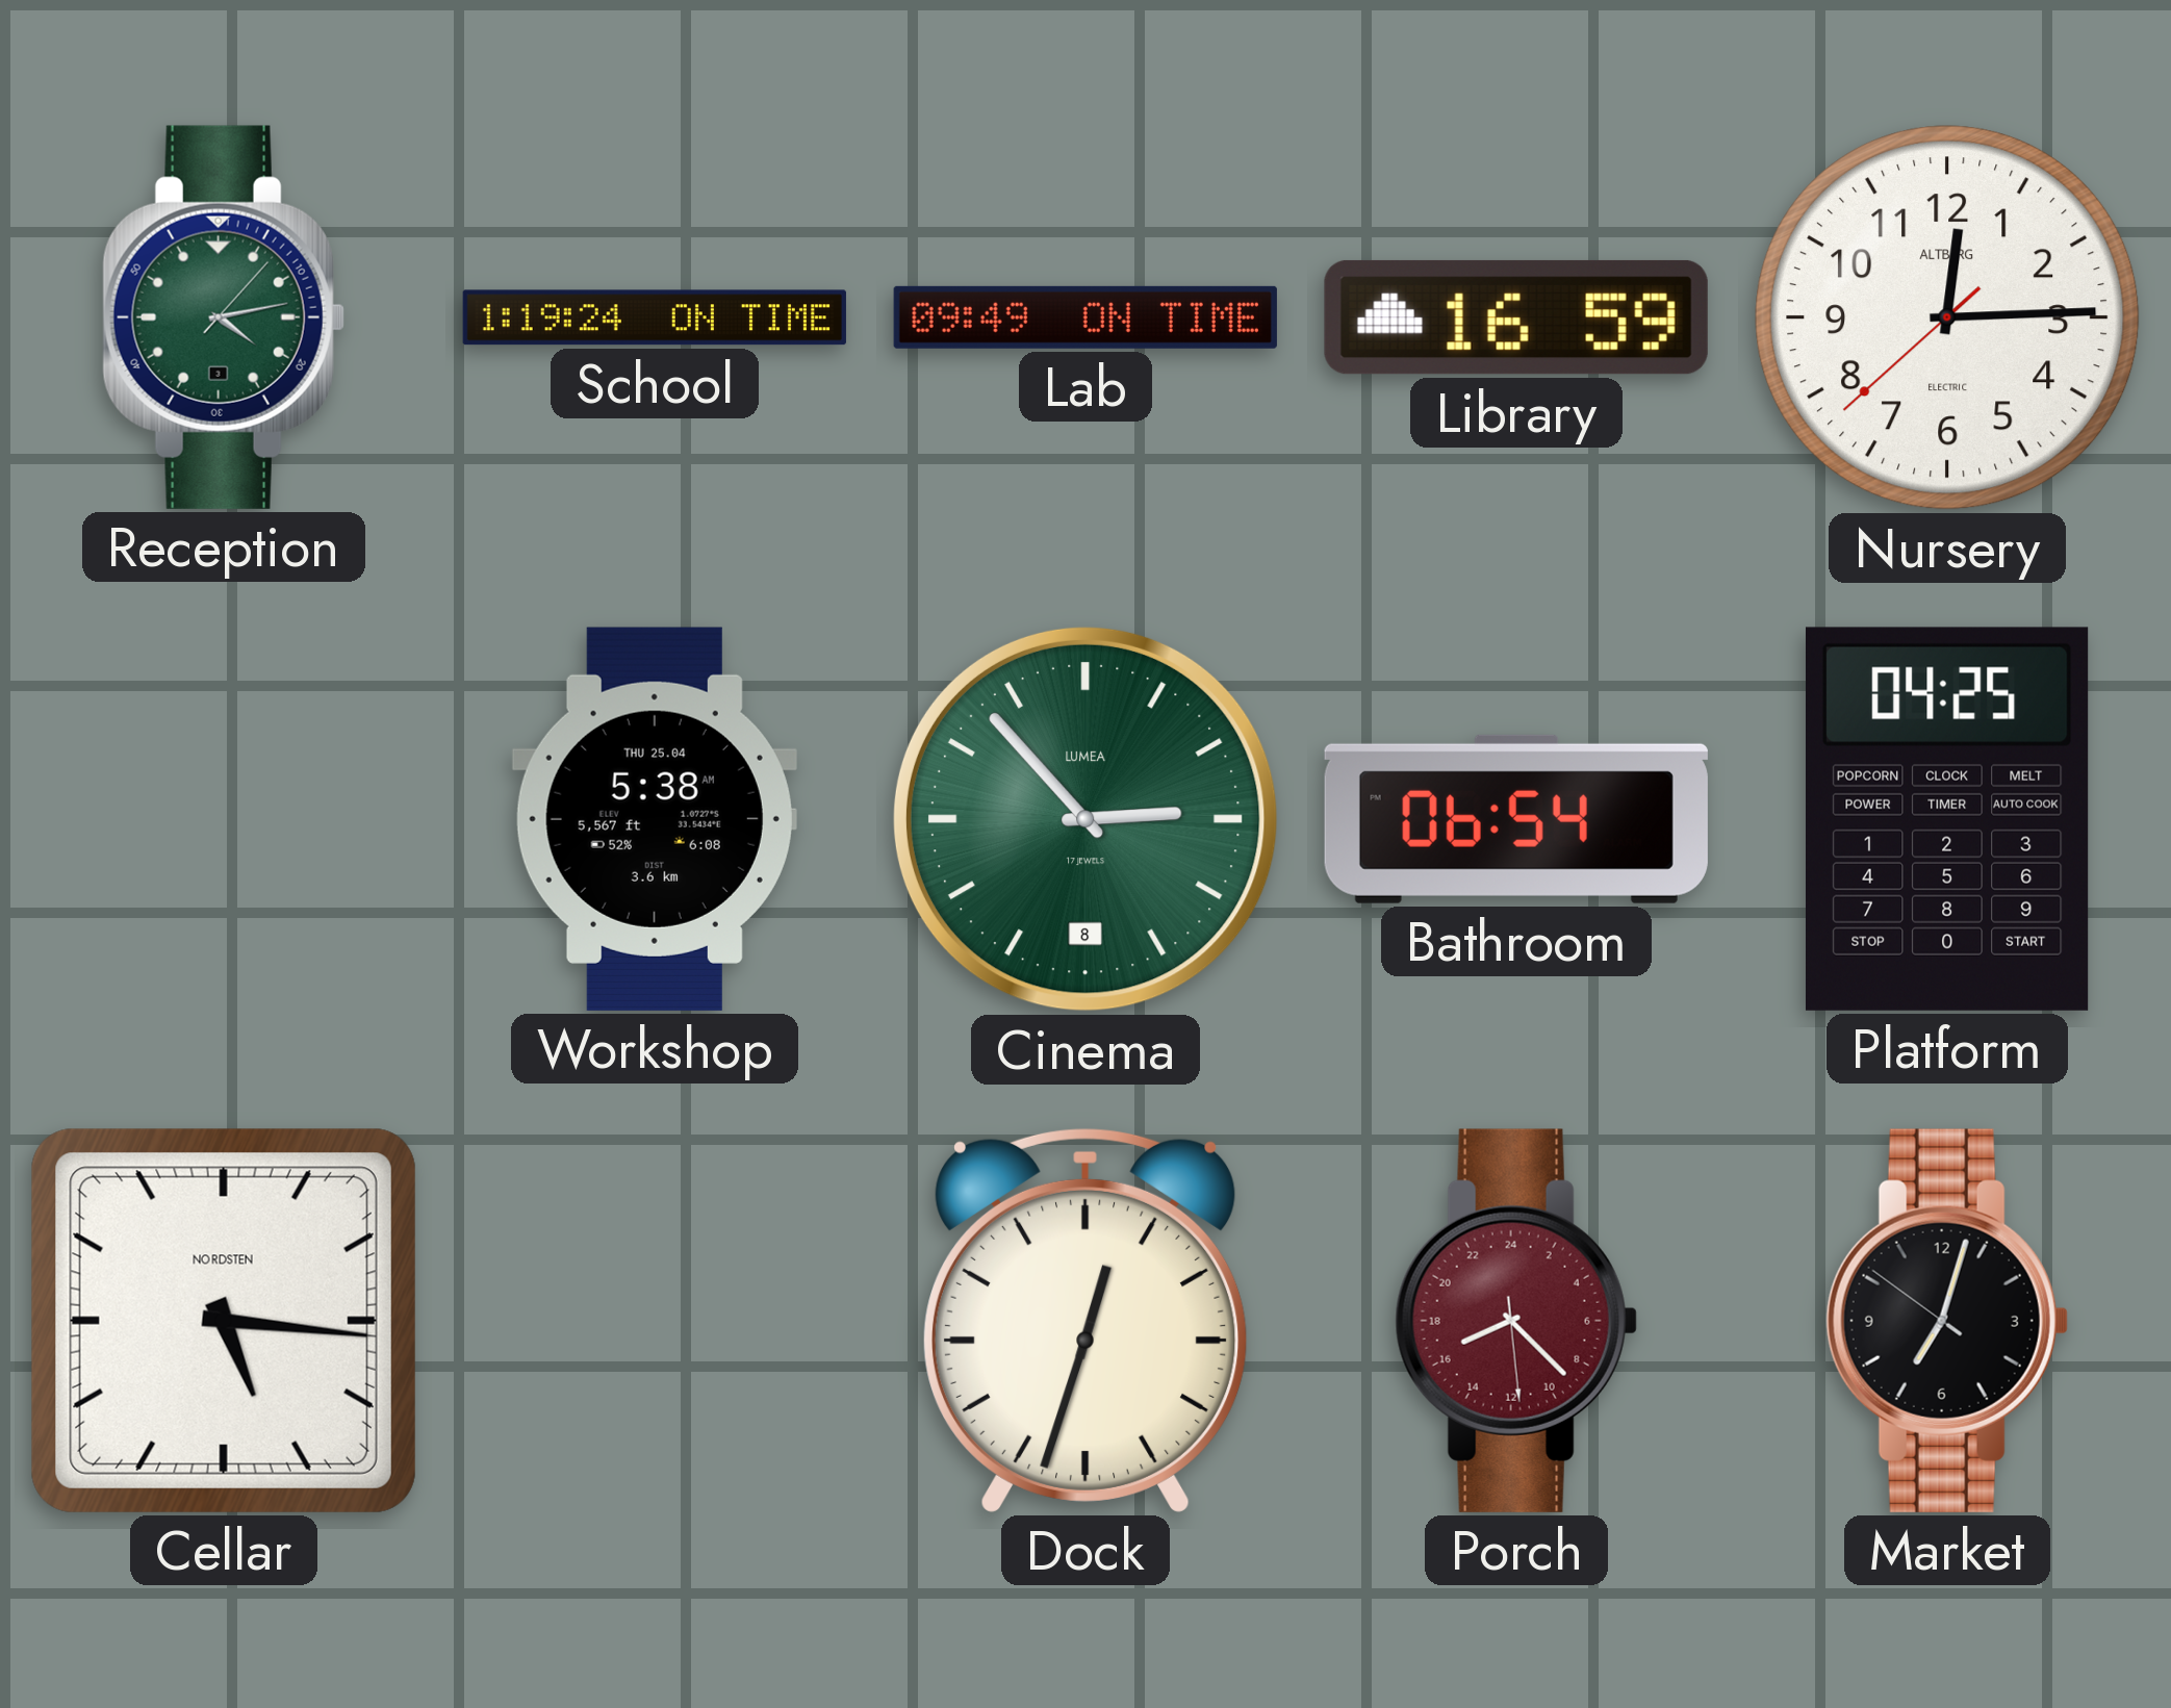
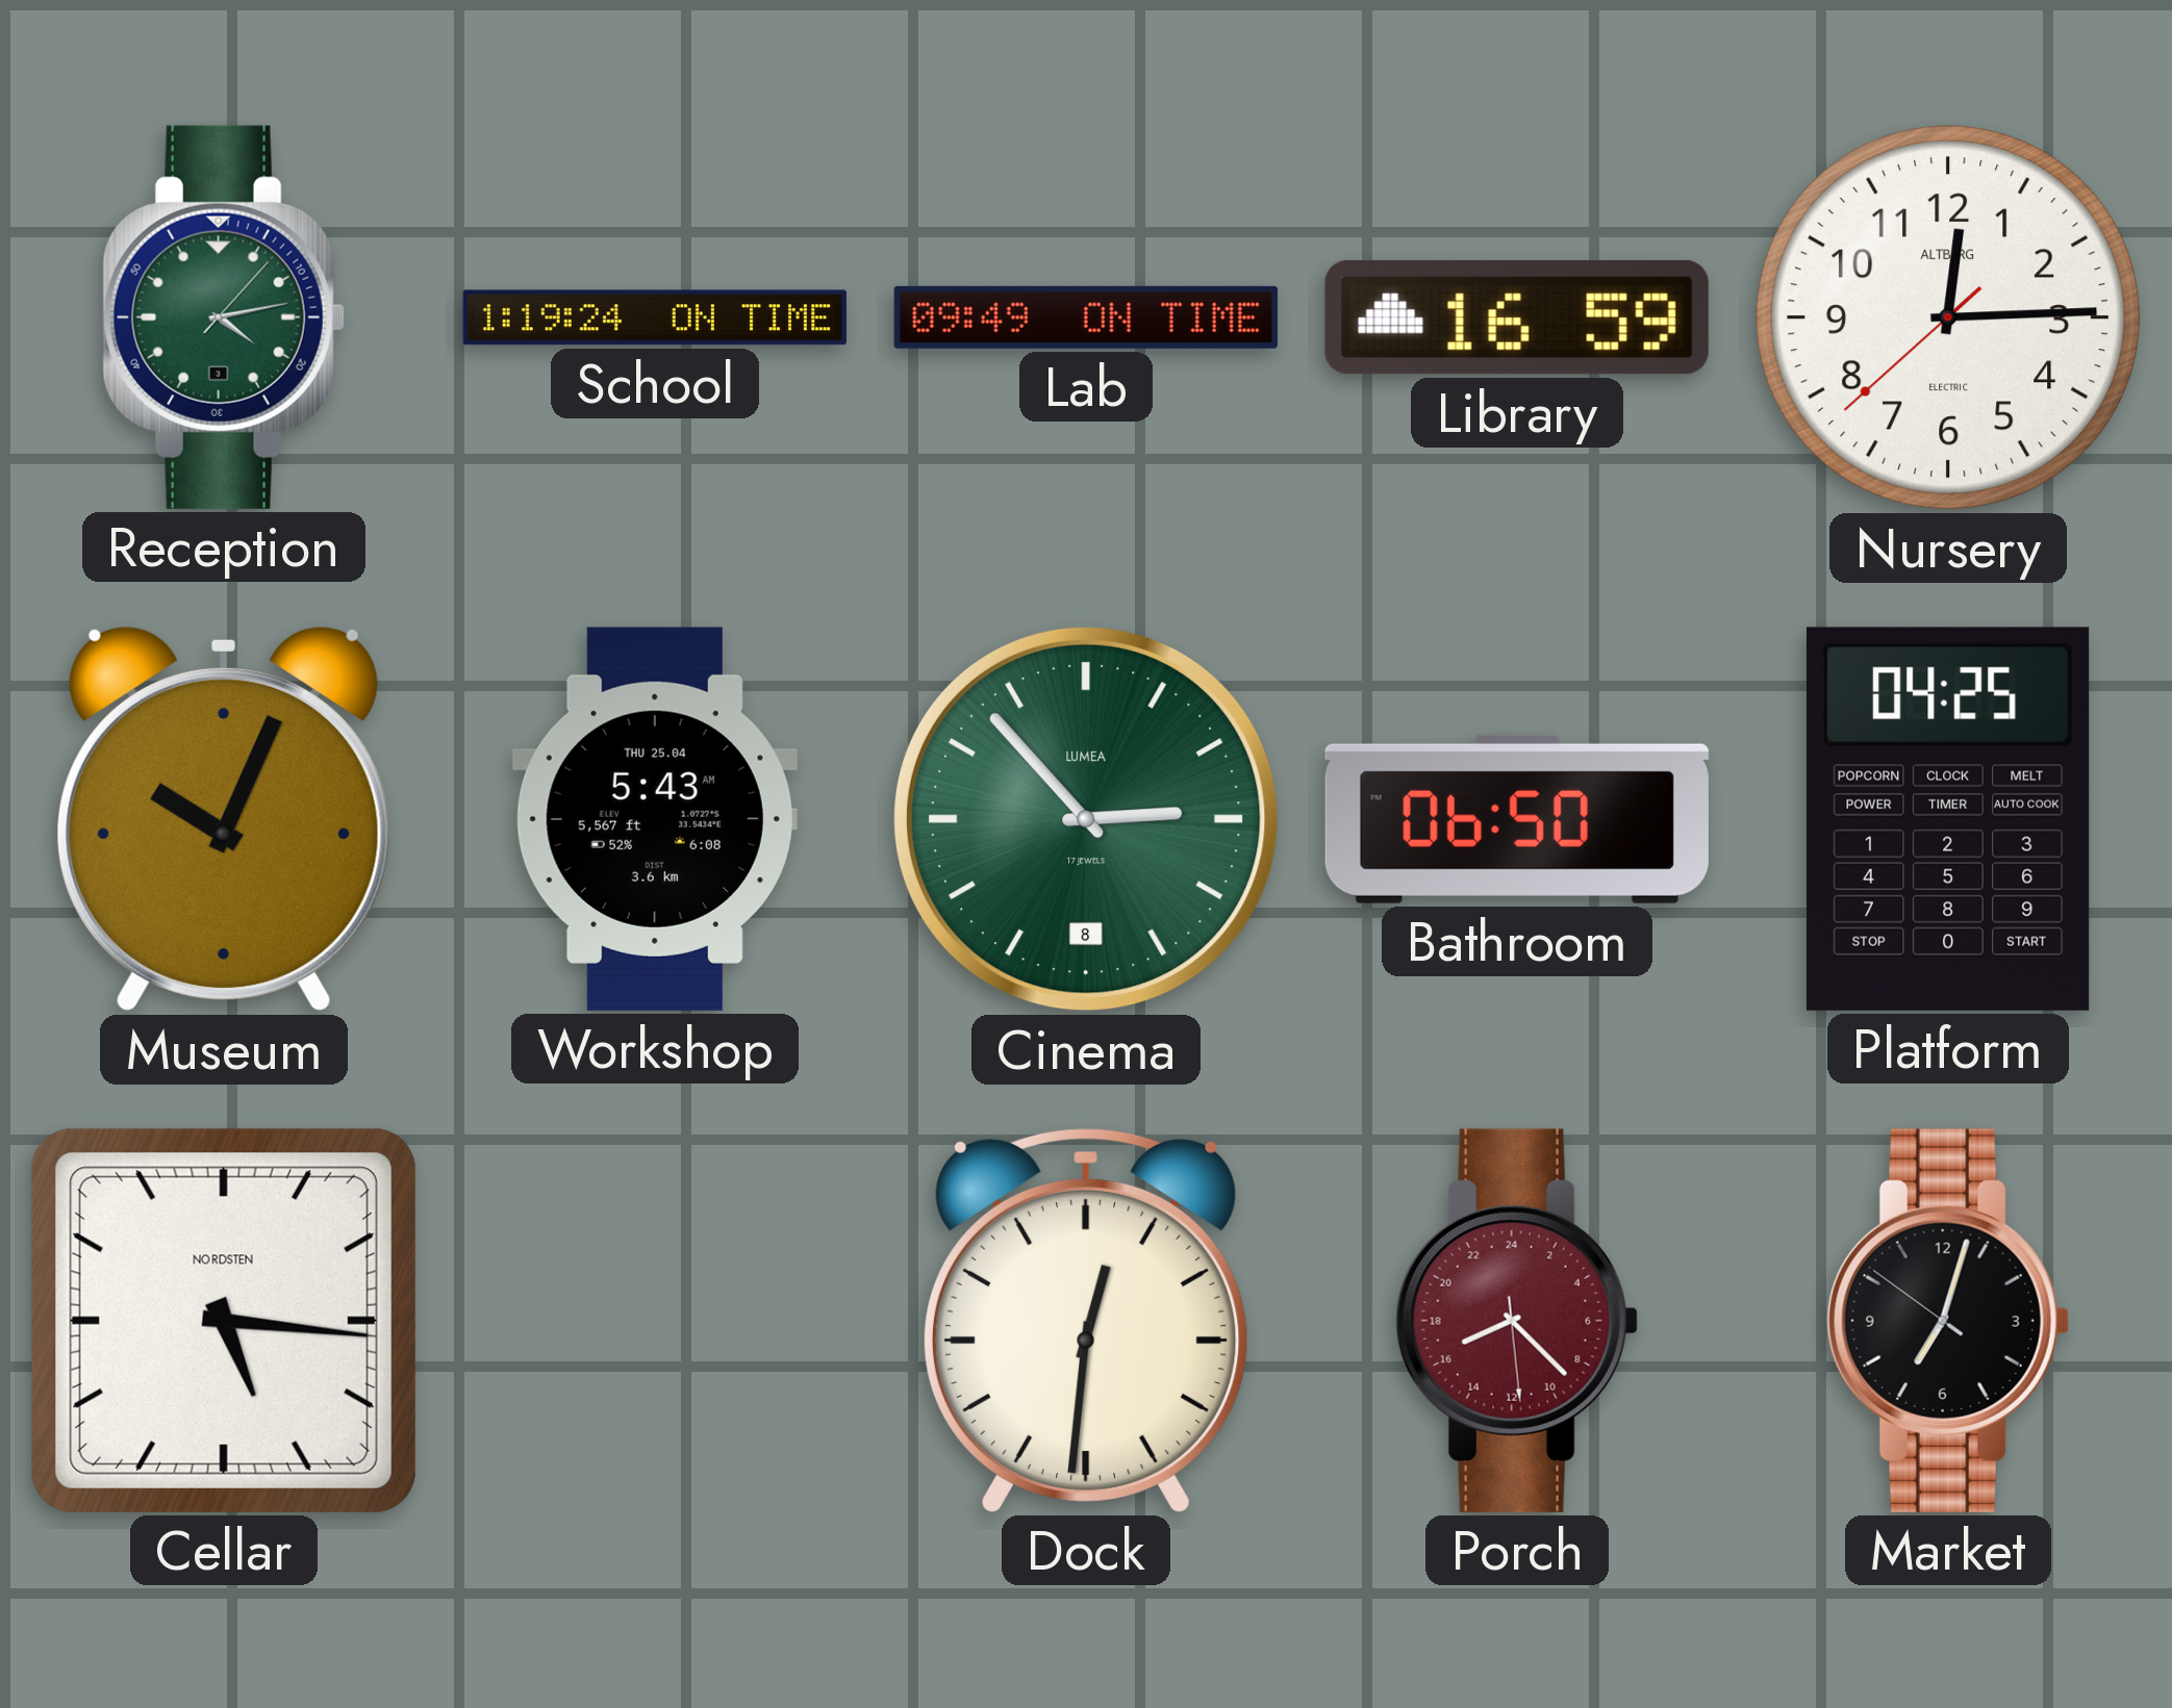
Museum: none -> 10:04
Workshop: 5:38 -> 5:43
Bathroom: 06:54 -> 06:50
Dock: 12:33 -> 12:31
